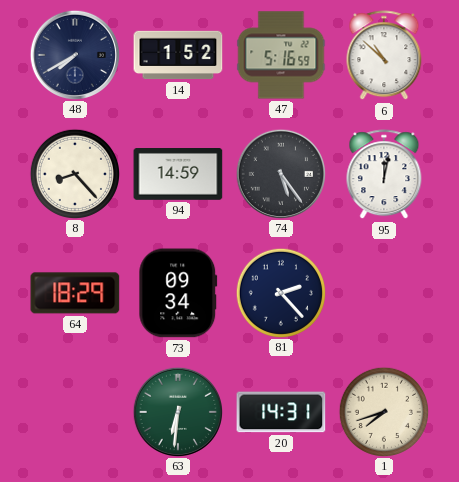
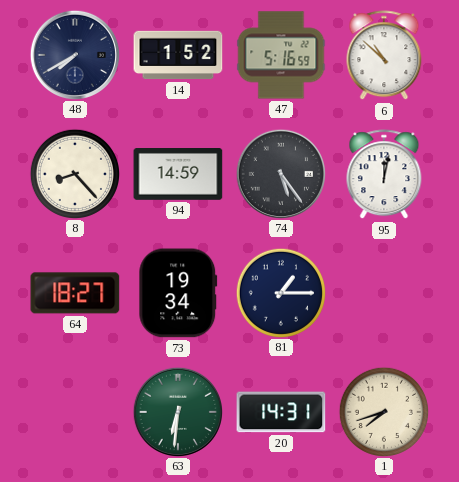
64: 18:29 -> 18:27
73: 09:34 -> 19:34
81: 2:23 -> 1:15
